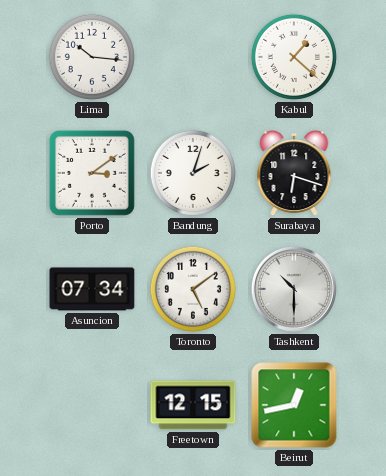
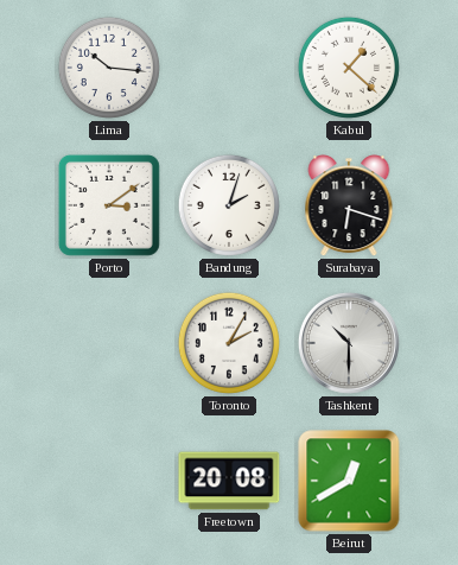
Asuncion: 07:34 -> none
Toronto: 5:09 -> 2:05
Freetown: 12:15 -> 20:08
Beirut: 12:43 -> 12:40
